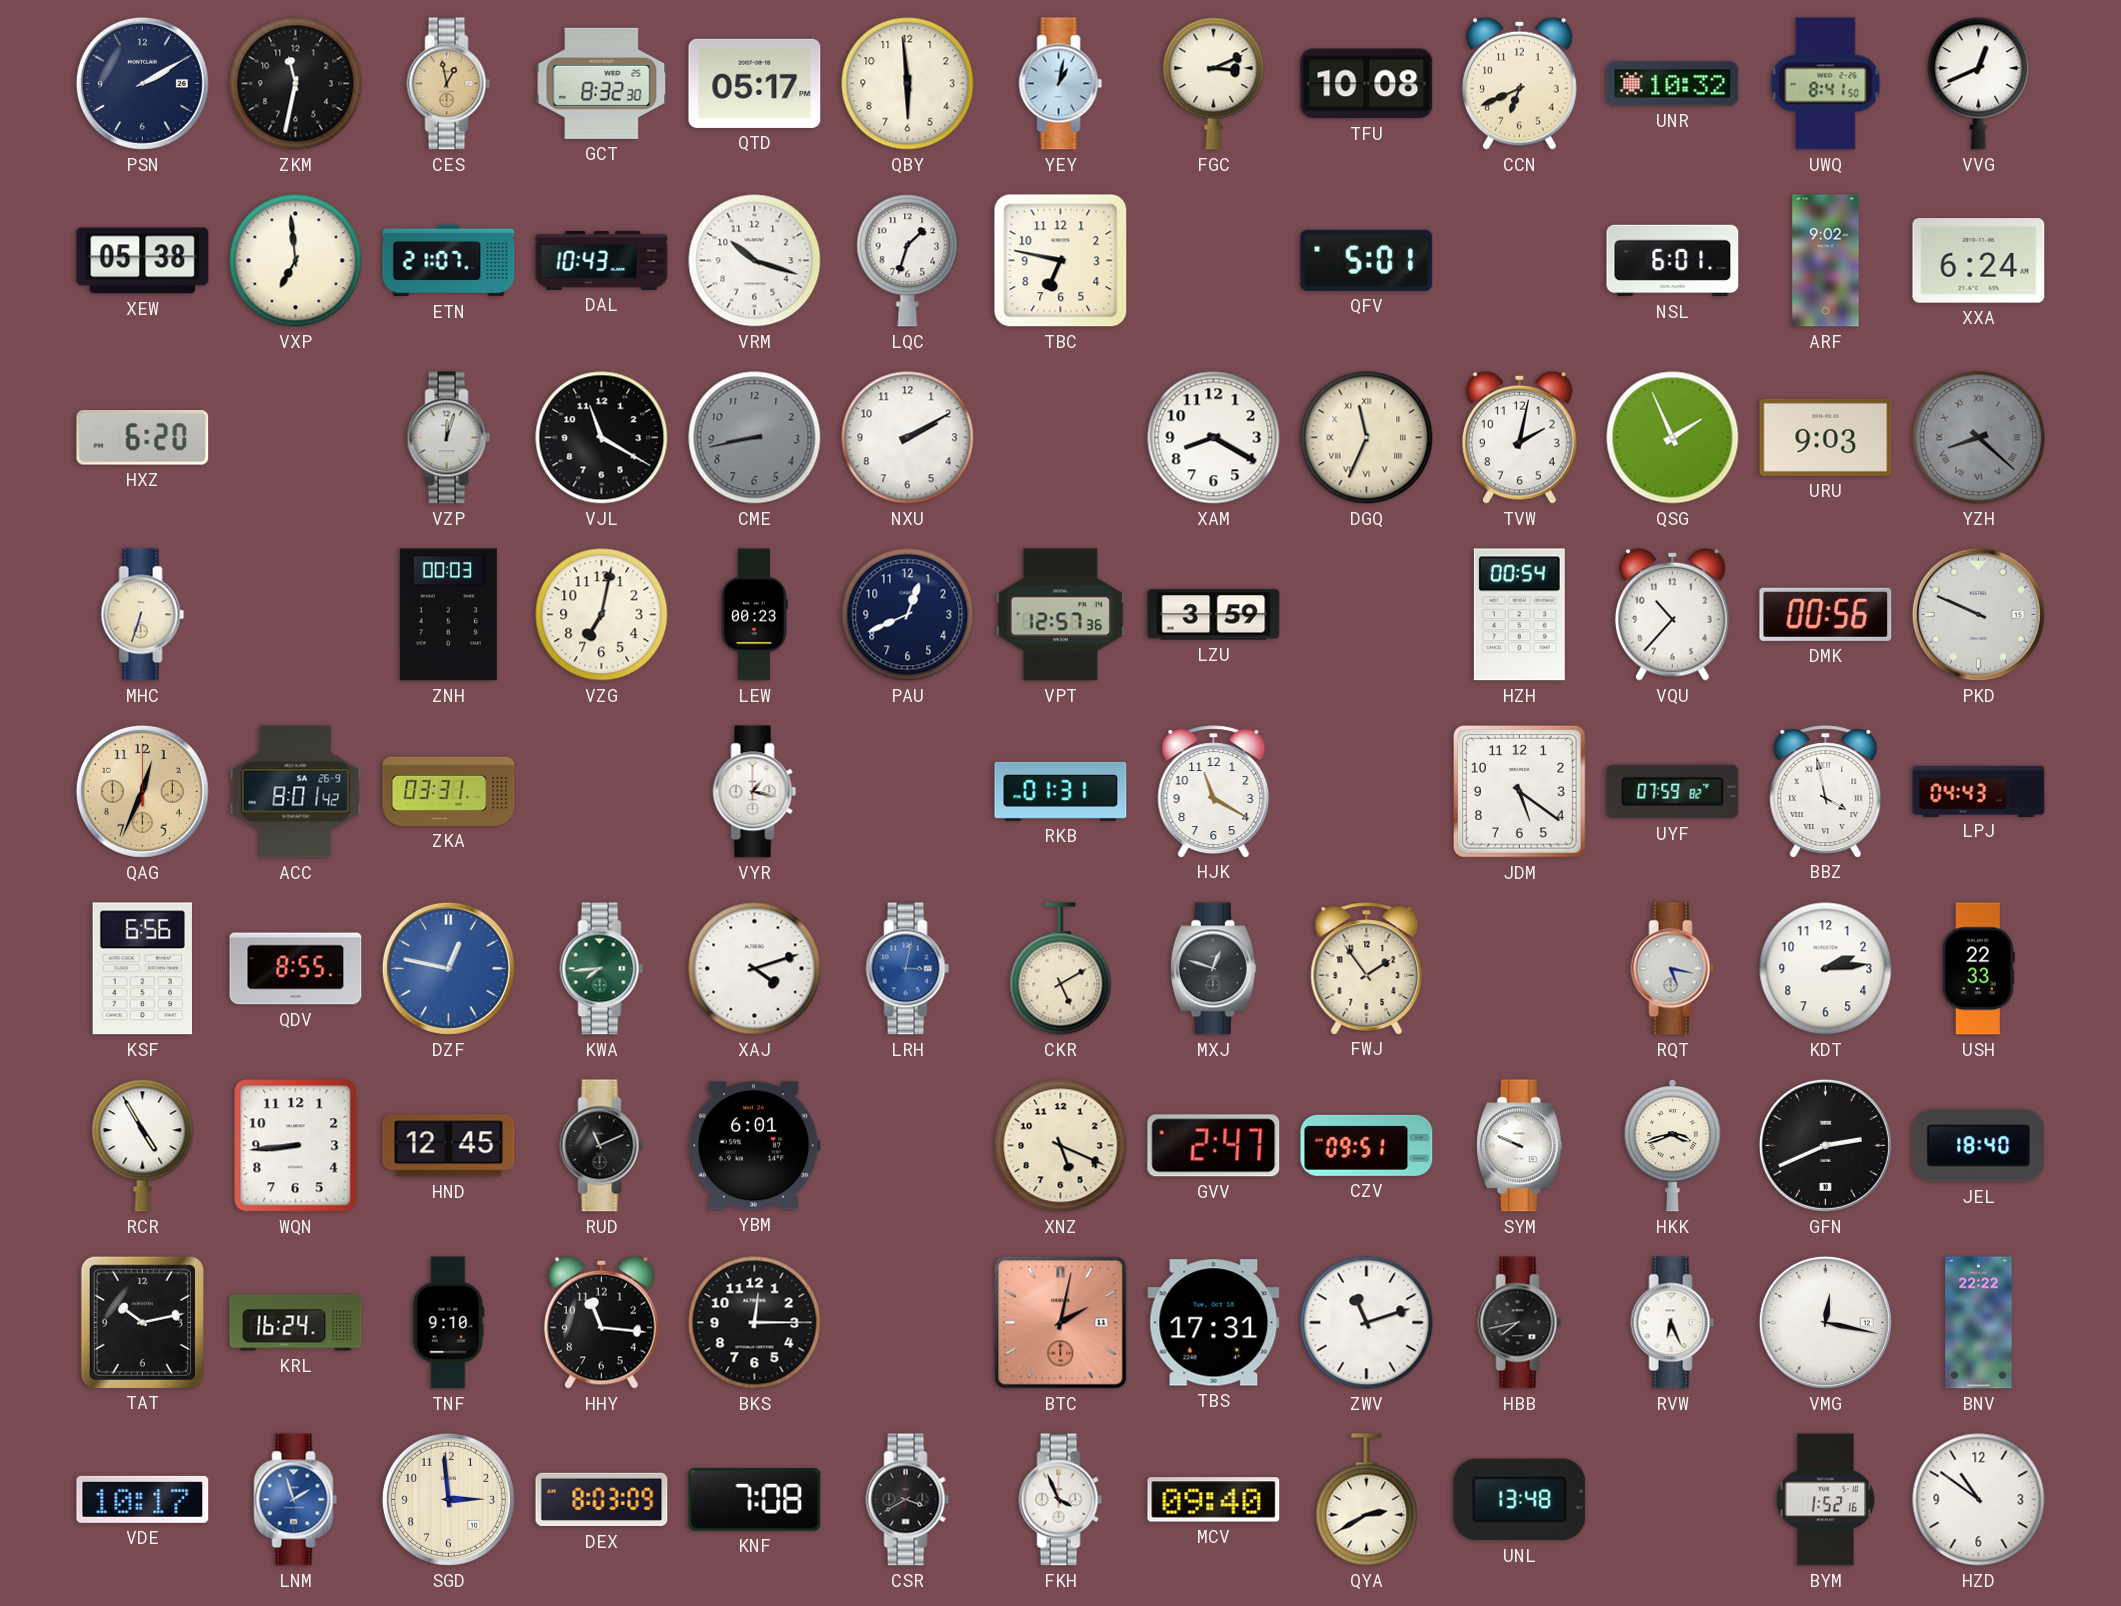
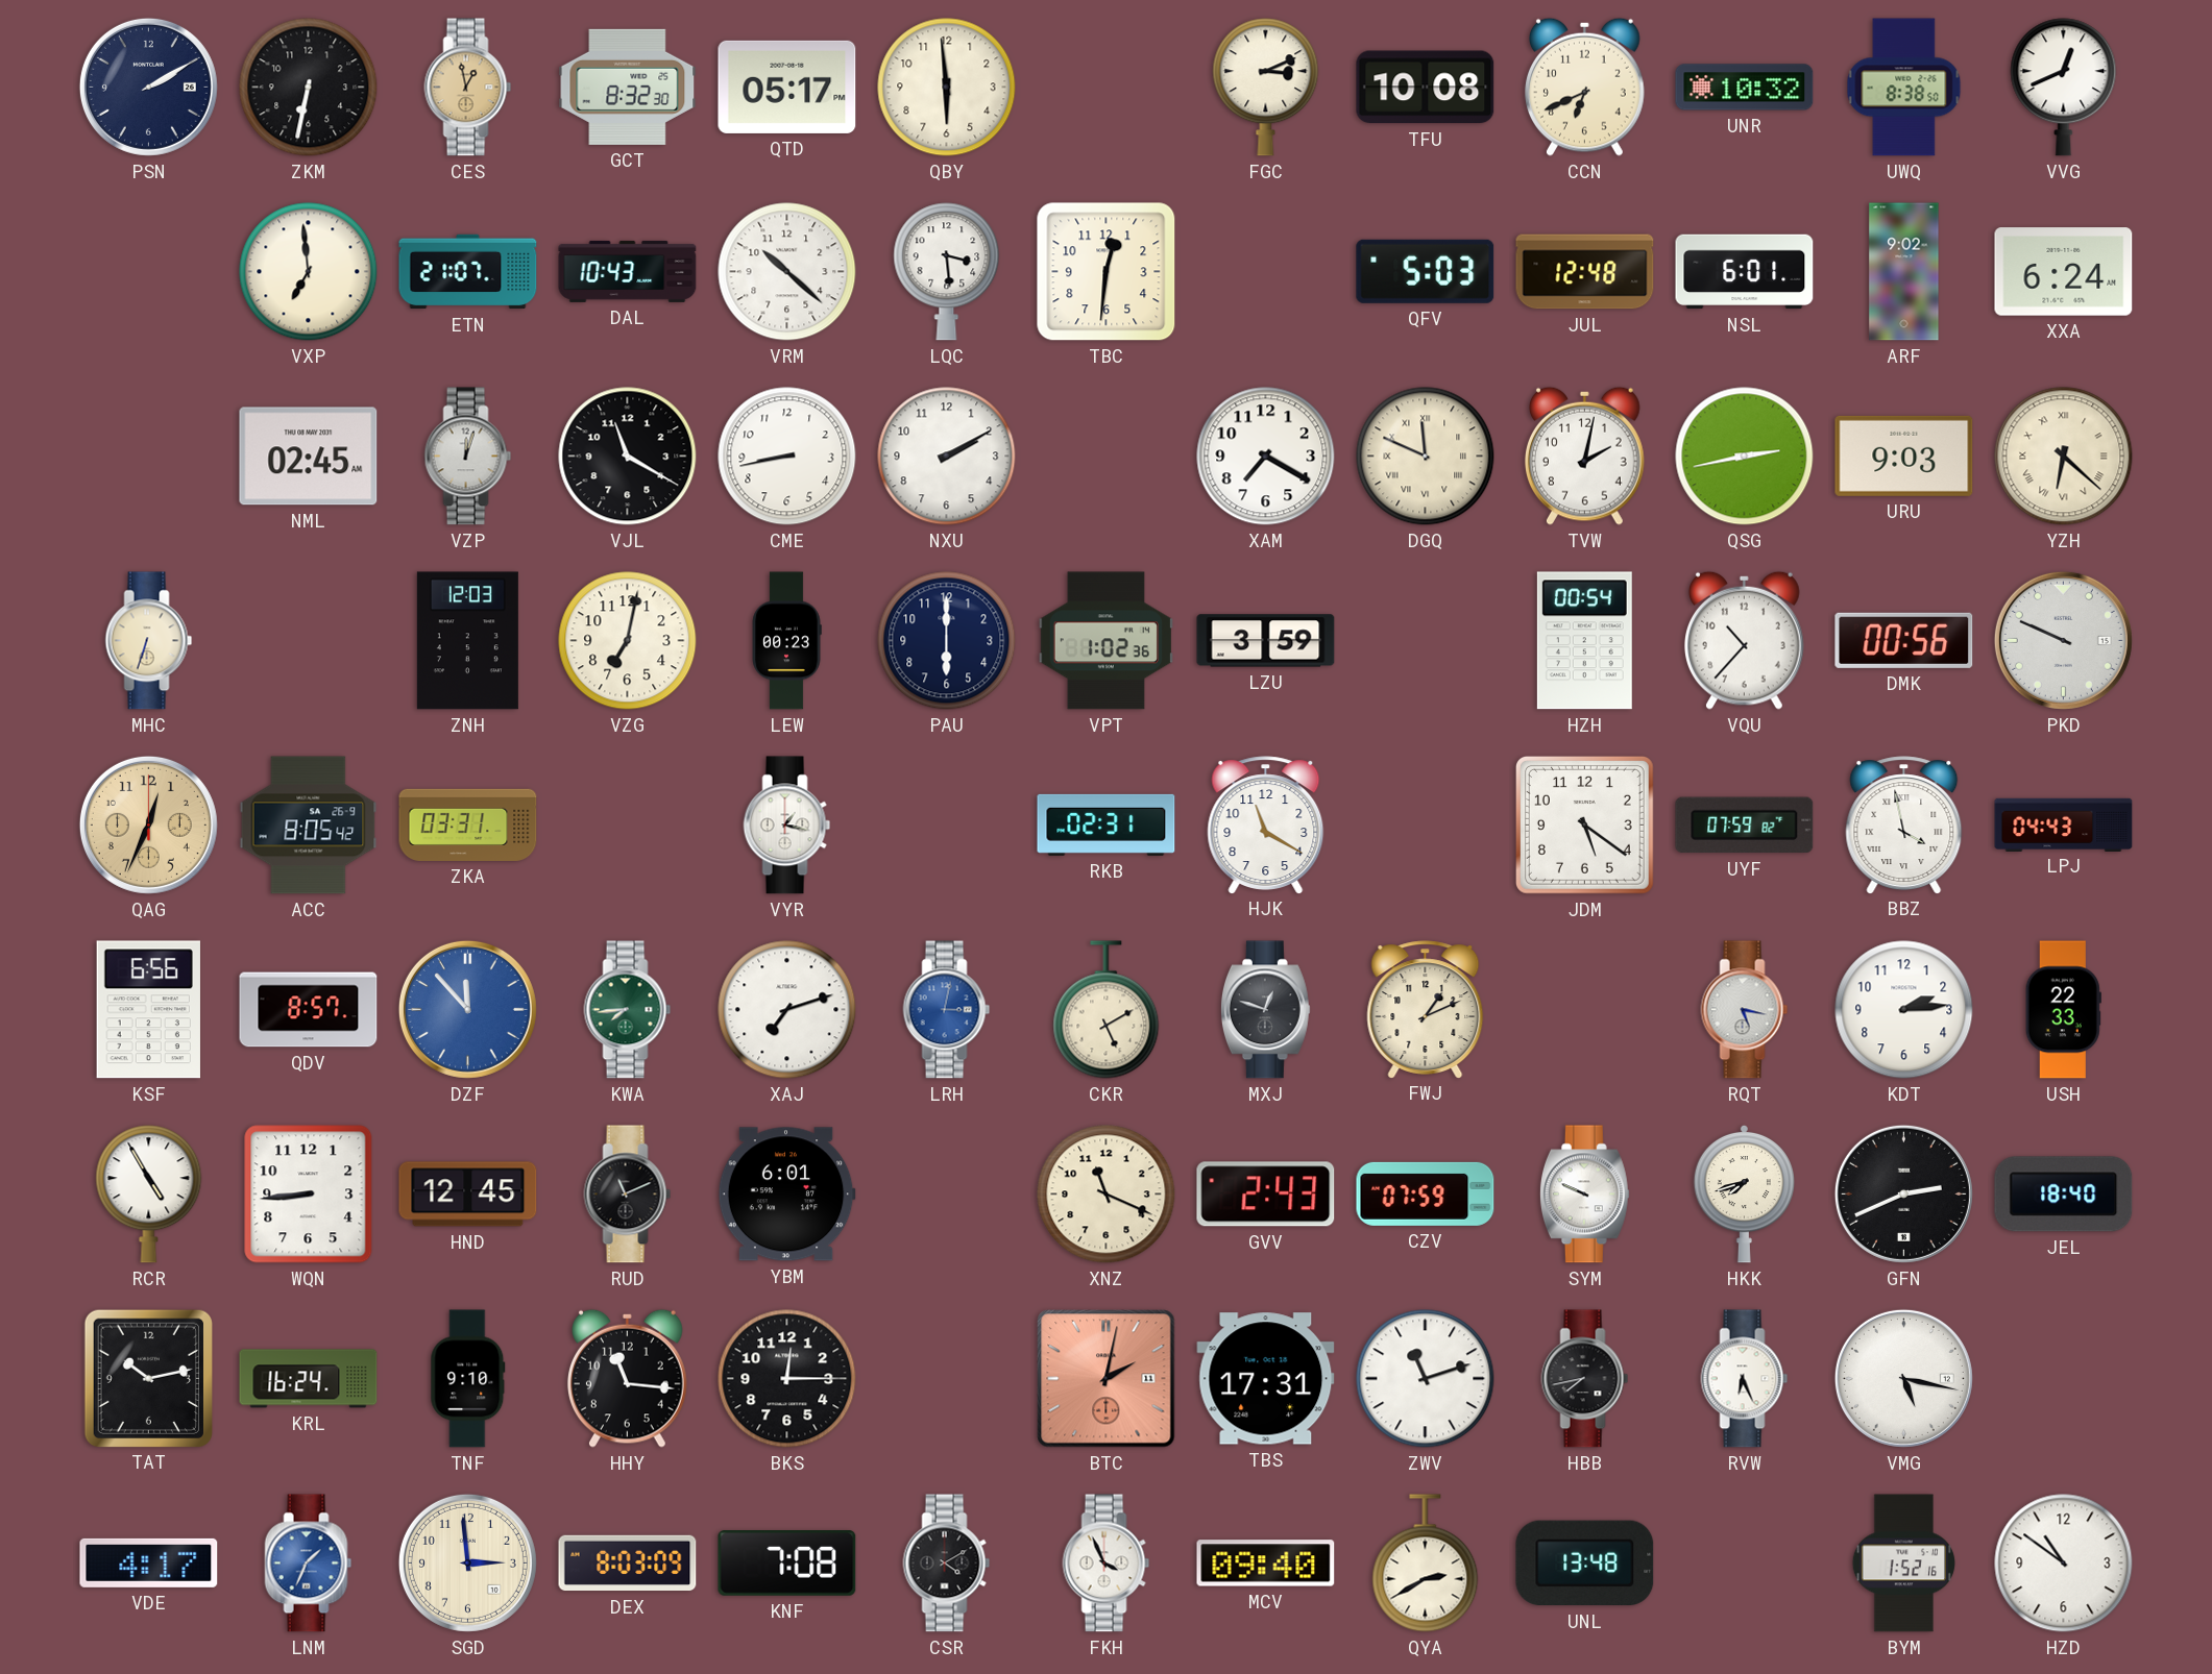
ZKM: 11:32 -> 6:32
YEY: 1:02 -> none
UWQ: 8:41 -> 8:38
XEW: 05:38 -> none
VRM: 10:18 -> 10:22
LQC: 1:33 -> 3:29
TBC: 6:47 -> 12:31
QFV: 5:01 -> 5:03
JUL: none -> 12:48
HXZ: 6:20 -> none
NML: none -> 02:45
CME dial: grey -> white
XAM: 8:20 -> 7:20
DGQ: 11:34 -> 11:49
QSG: 1:56 -> 2:43
YZH: 8:22 -> 6:22
YZH dial: grey -> cream
ZNH: 00:03 -> 12:03
PAU: 12:41 -> 6:00
VPT: 12:57 -> 1:02
ACC: 8:01 -> 8:05
RKB: 01:31 -> 02:31
QDV: 8:55 -> 8:57
DZF: 12:47 -> 11:53
XAJ: 4:12 -> 7:12
FWJ: 1:54 -> 1:11
XNZ: 5:19 -> 11:19
GVV: 2:47 -> 2:43
CZV: 09:51 -> 07:59
HKK: 3:42 -> 7:42
VMG: 12:17 -> 5:17
BNV: 22:22 -> none
VDE: 10:17 -> 4:17
LNM: 1:57 -> 1:34
CSR: 3:40 -> 4:10
